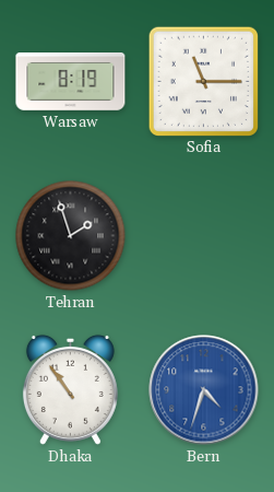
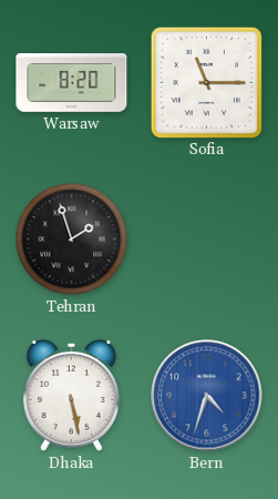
Warsaw: 8:19 -> 8:20
Dhaka: 10:54 -> 5:28
